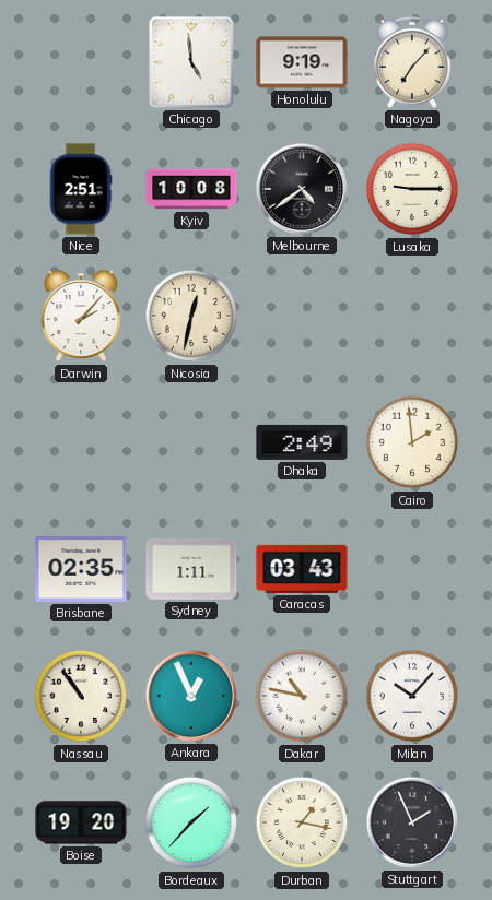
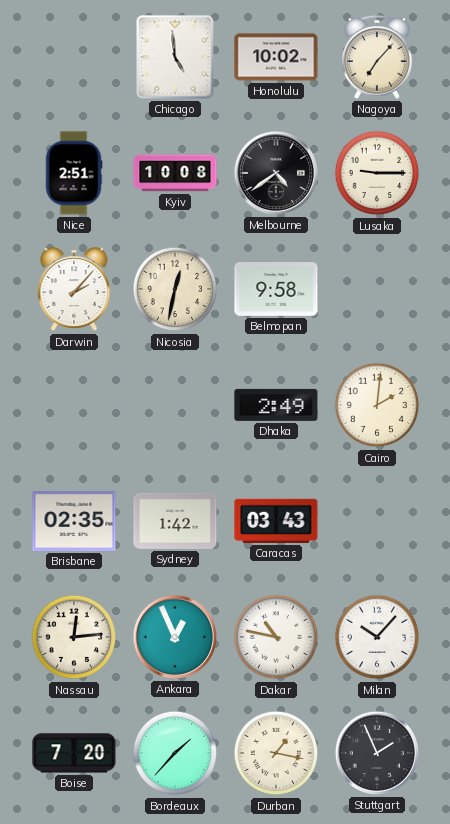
Honolulu: 9:19 -> 10:02
Belmopan: none -> 9:58
Cairo: 1:59 -> 2:01
Sydney: 1:11 -> 1:42
Nassau: 10:54 -> 12:14
Boise: 19:20 -> 7:20
